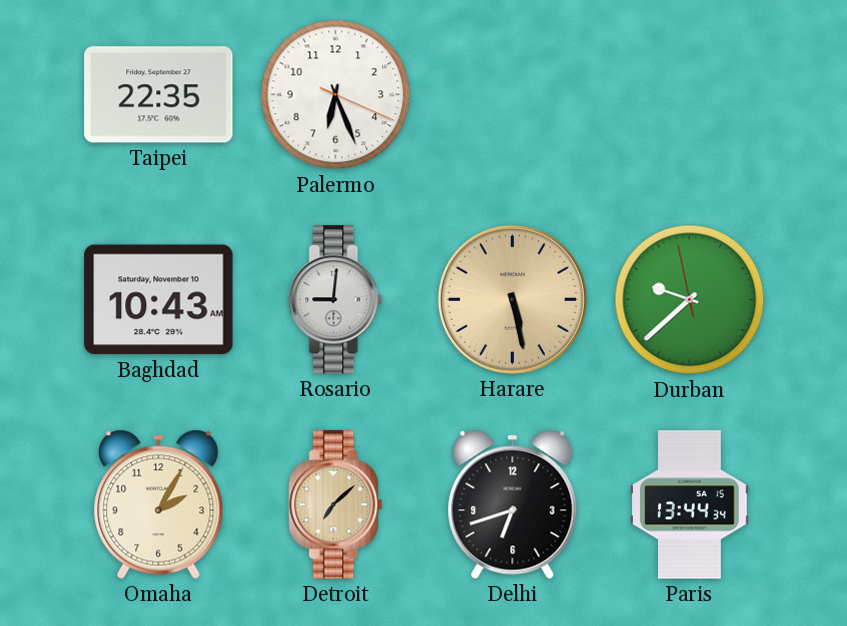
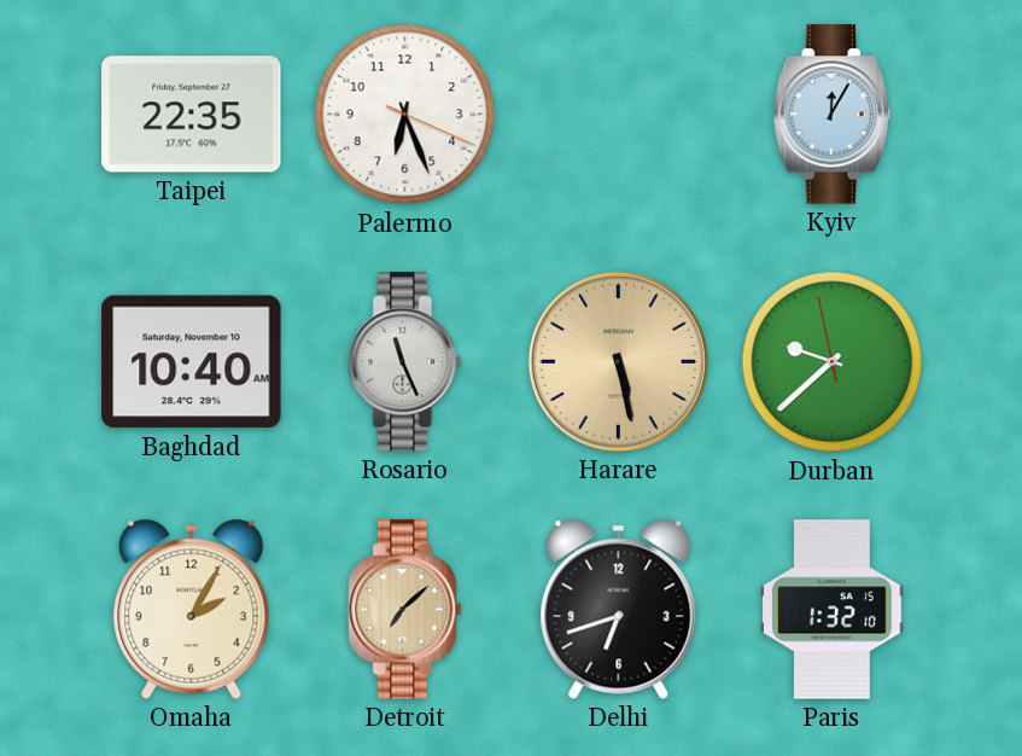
Kyiv: none -> 12:05
Baghdad: 10:43 -> 10:40
Rosario: 9:01 -> 11:26
Paris: 13:44 -> 1:32
